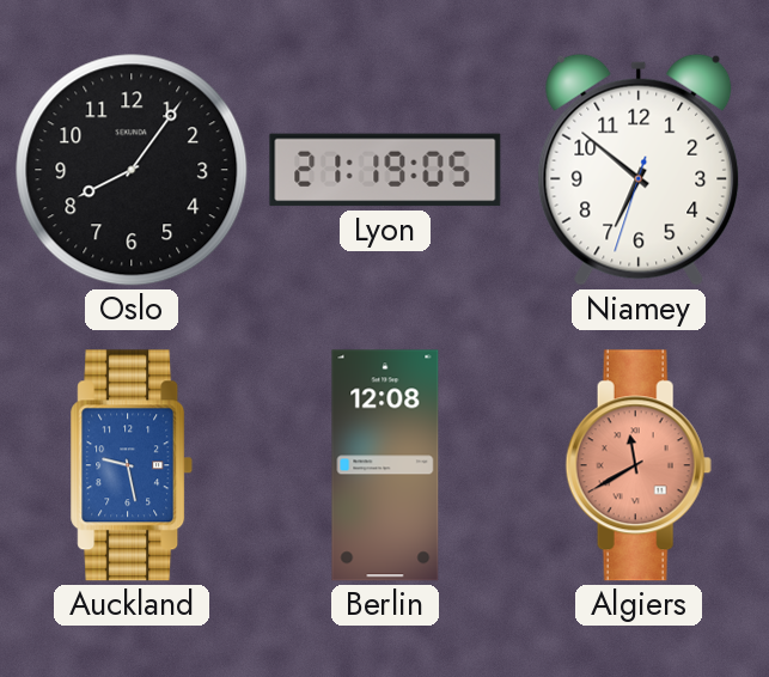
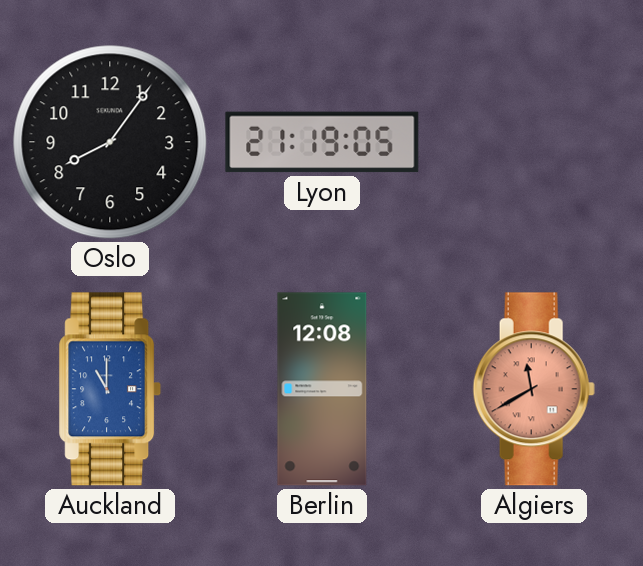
Niamey: 6:51 -> none
Auckland: 9:28 -> 11:00
